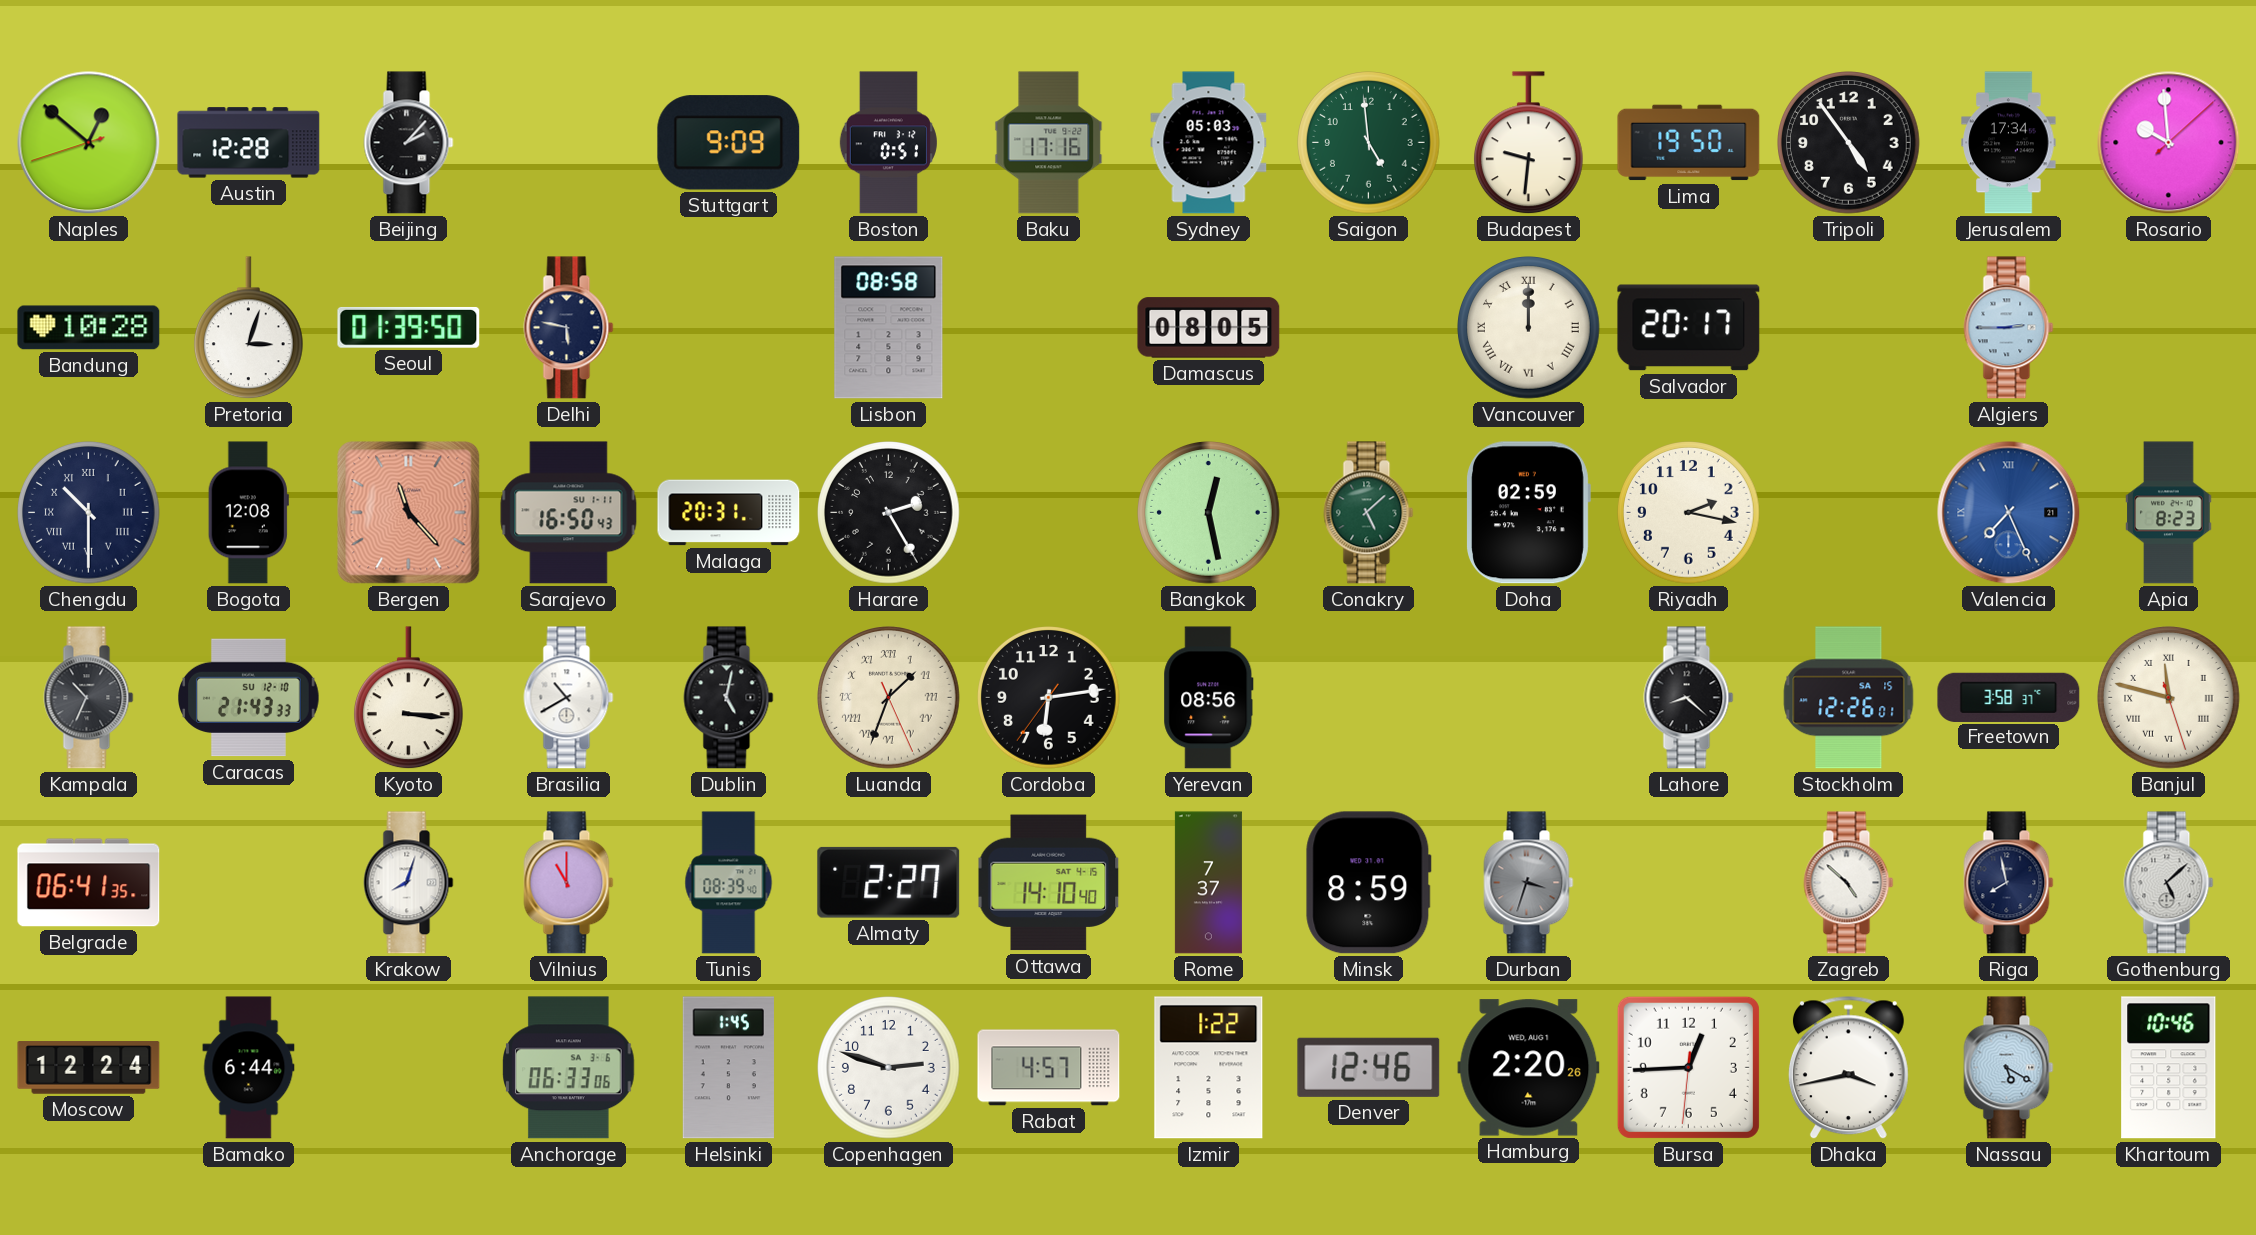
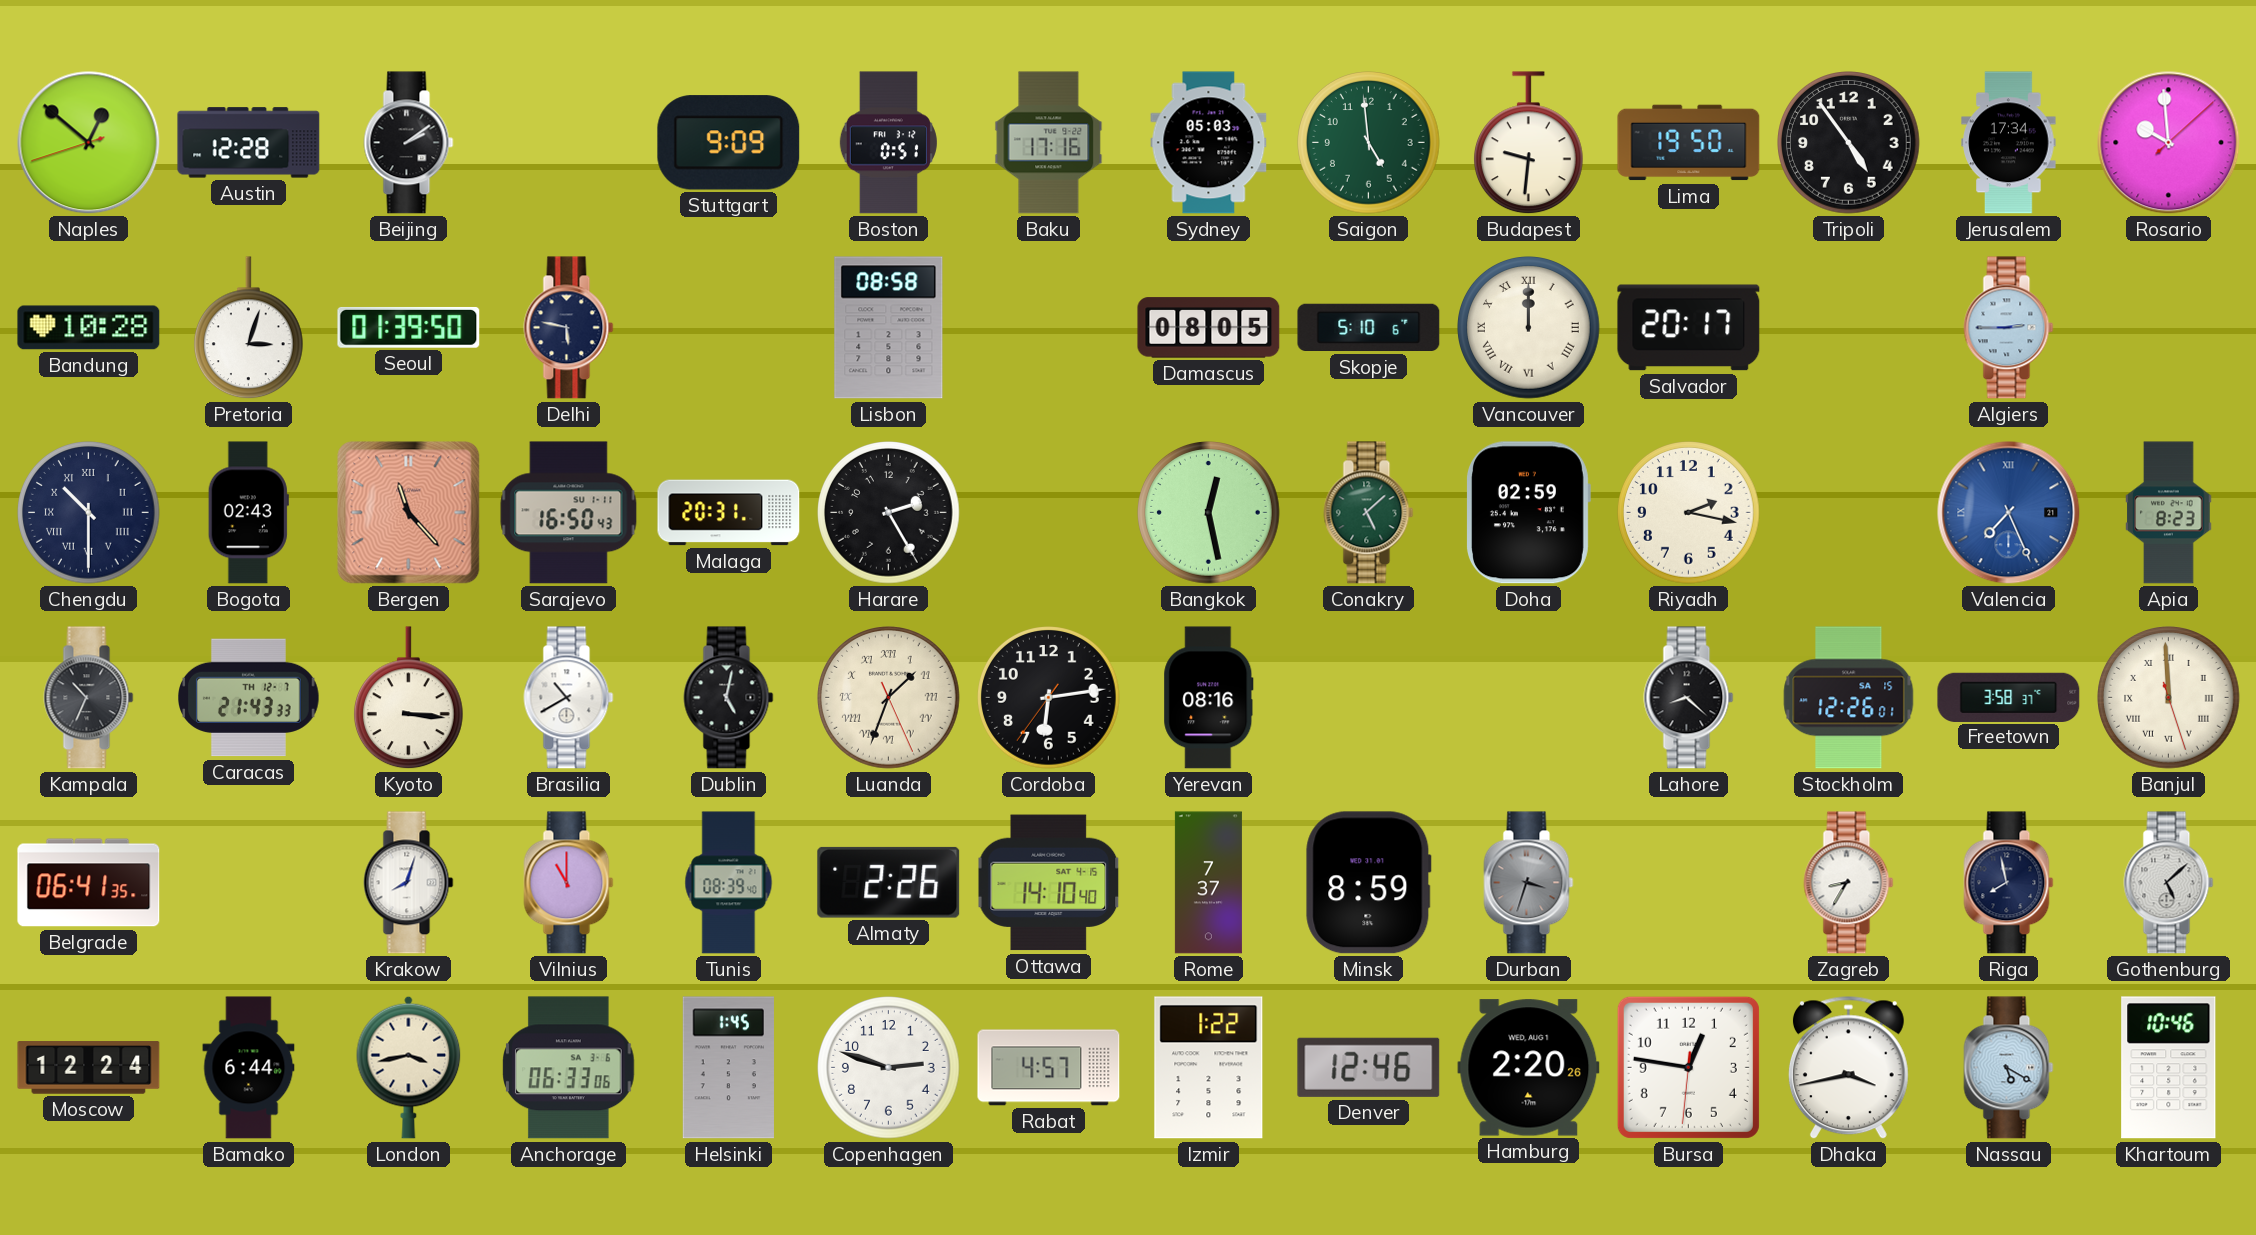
Beijing: 2:07 -> 2:09
Skopje: none -> 5:10
Bogota: 12:08 -> 02:43
Caracas date: SU 12-10 -> TH 12-7
Yerevan: 08:56 -> 08:16
Banjul: 11:47 -> 11:59
Almaty: 2:27 -> 2:26
Zagreb: 4:52 -> 8:35
London: none -> 3:43
Bursa: 12:44 -> 12:46
